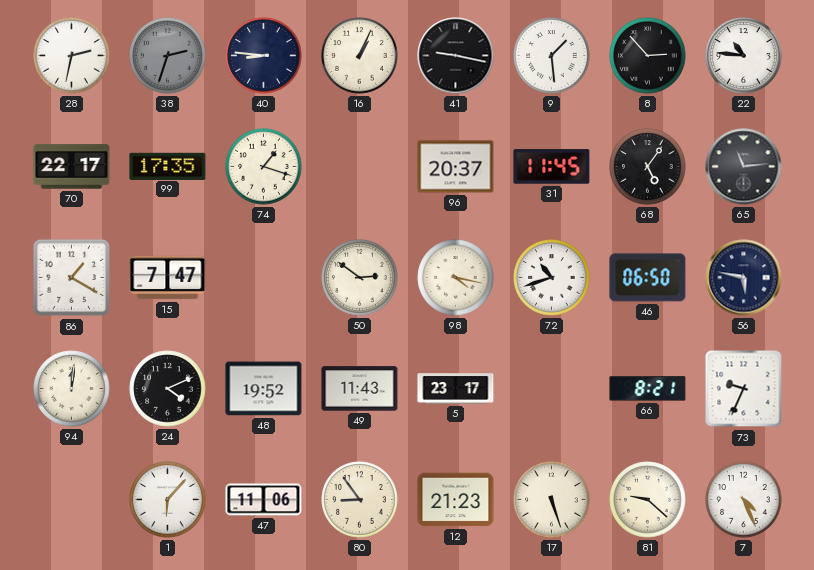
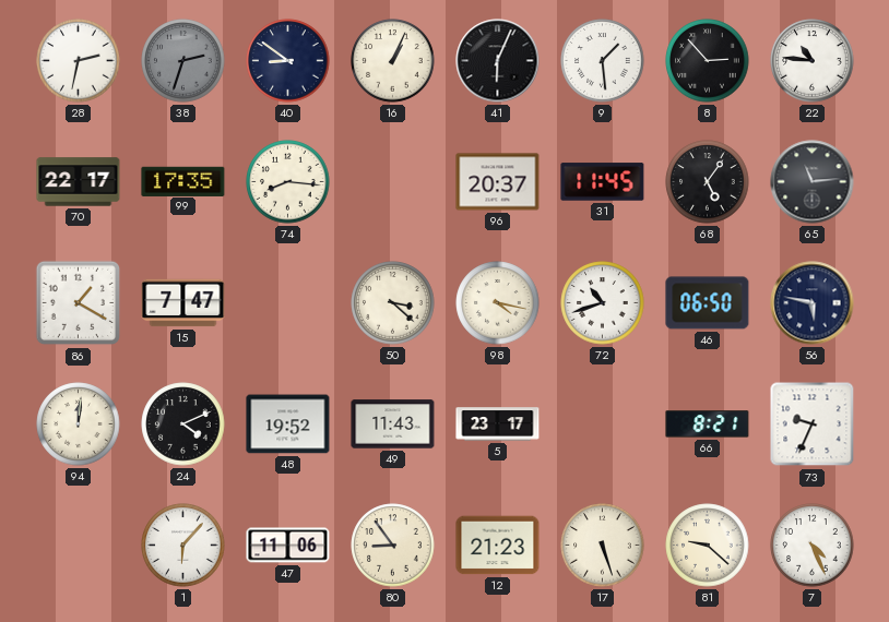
40: 8:46 -> 8:51
41: 9:17 -> 6:04
74: 1:18 -> 8:16
50: 2:51 -> 3:22
